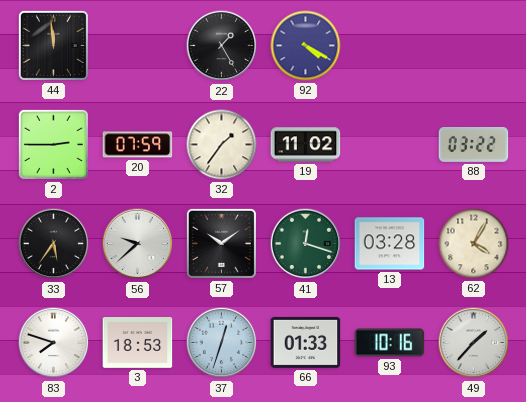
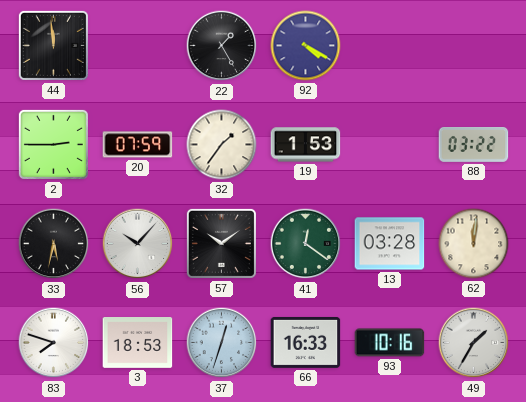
19: 11:02 -> 1:53
33: 5:36 -> 5:32
56: 9:38 -> 10:07
41: 12:18 -> 12:21
62: 4:05 -> 12:01
66: 01:33 -> 16:33
49: 1:37 -> 1:35
